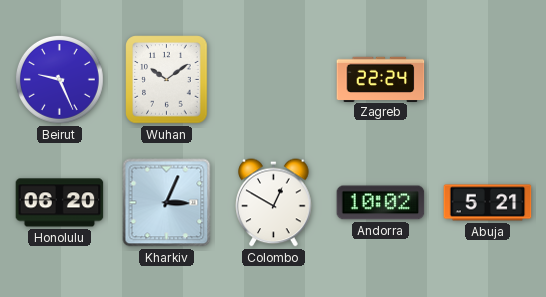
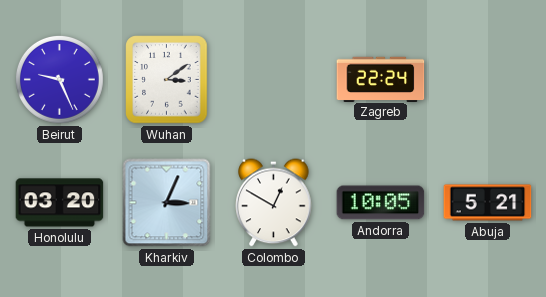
Wuhan: 10:09 -> 3:09
Honolulu: 06:20 -> 03:20
Andorra: 10:02 -> 10:05
